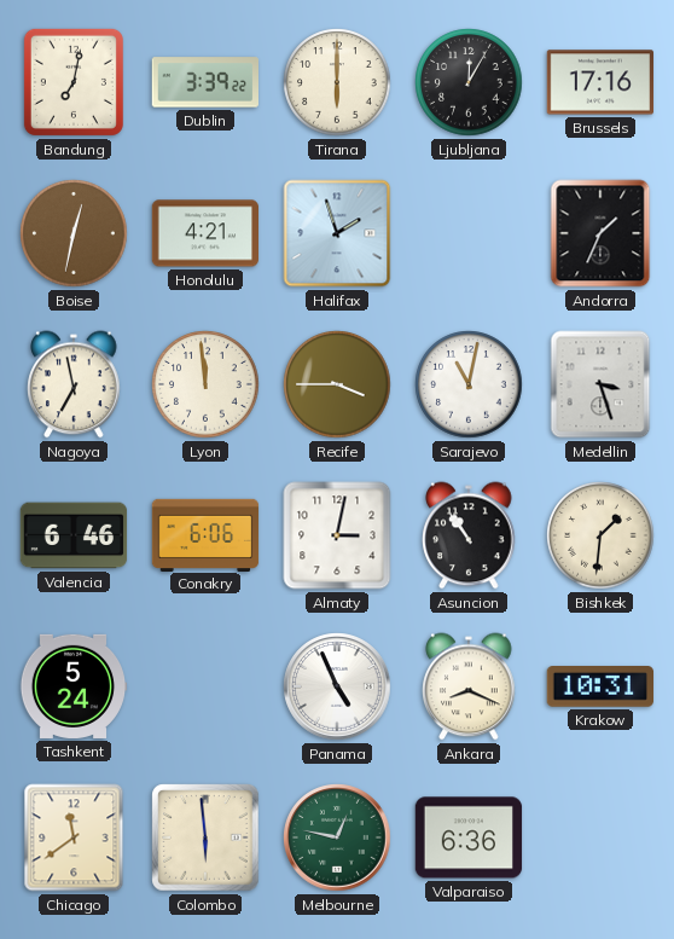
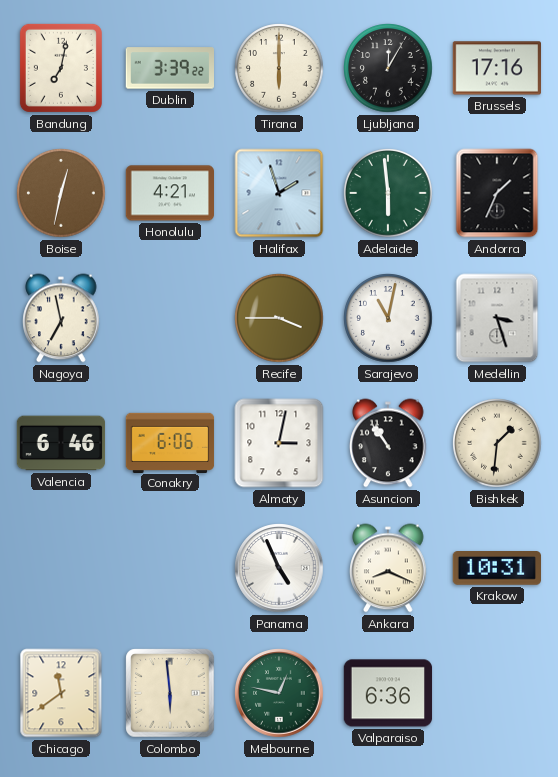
Adelaide: none -> 5:59
Lyon: 11:59 -> none
Tashkent: 5:24 -> none
